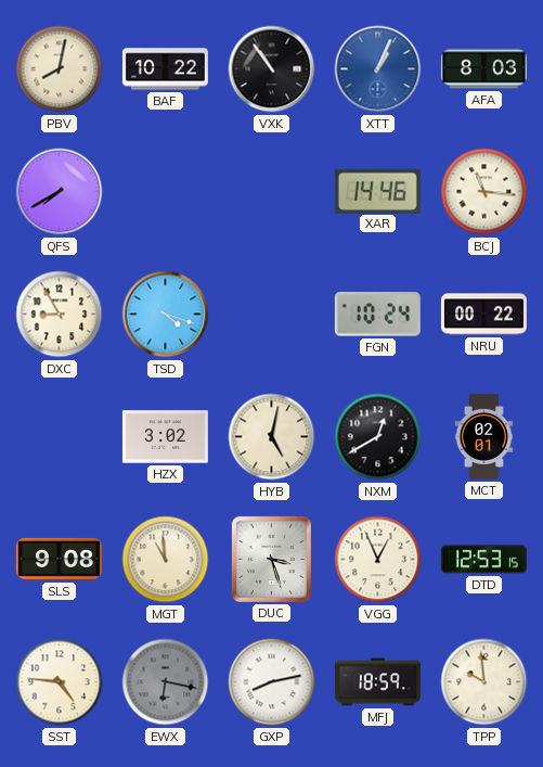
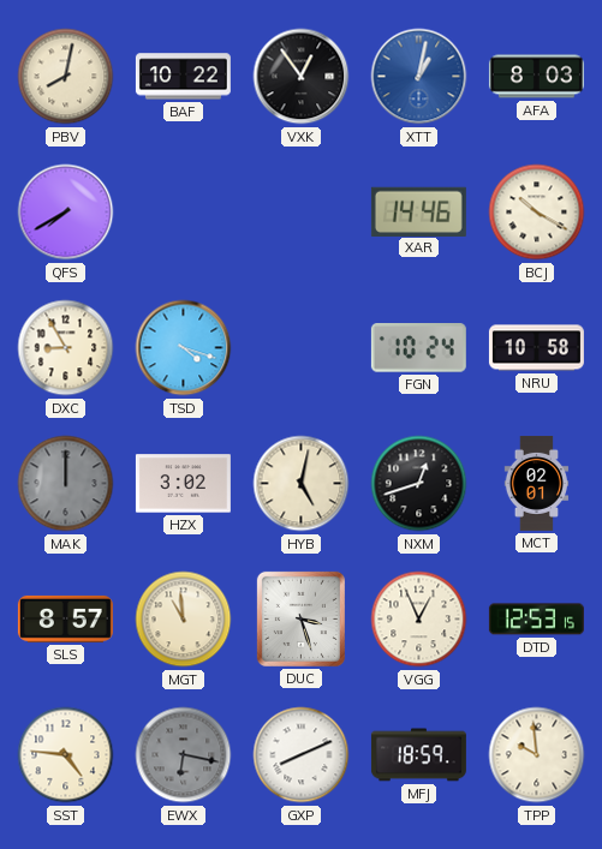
VXK: 10:54 -> 12:54
XTT: 1:04 -> 1:02
BCJ: 11:16 -> 10:20
NRU: 00:22 -> 10:58
MAK: none -> 12:00
NXM: 12:40 -> 12:42
SLS: 9:08 -> 8:57
GXP: 8:13 -> 8:11
